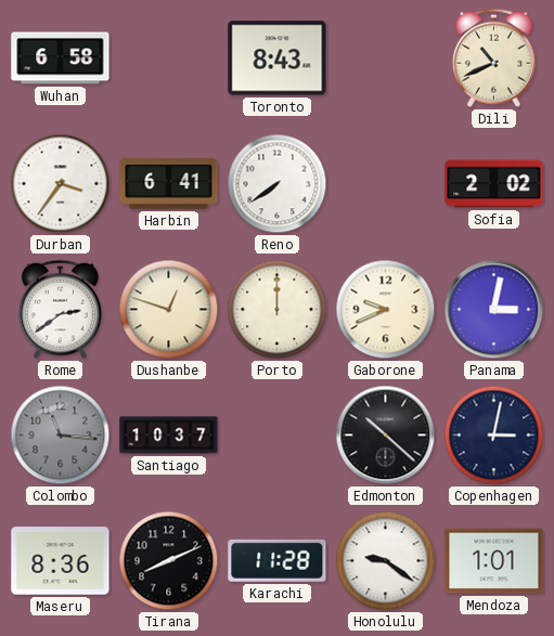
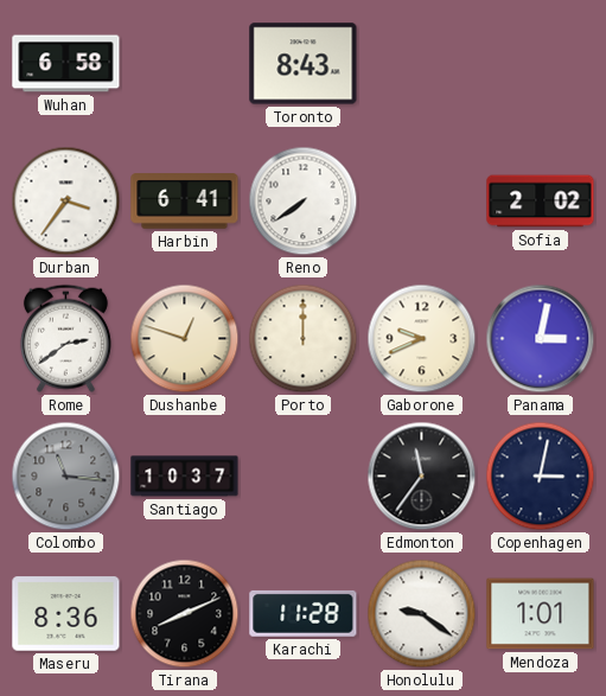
Dili: 10:41 -> none
Edmonton: 10:22 -> 11:36
